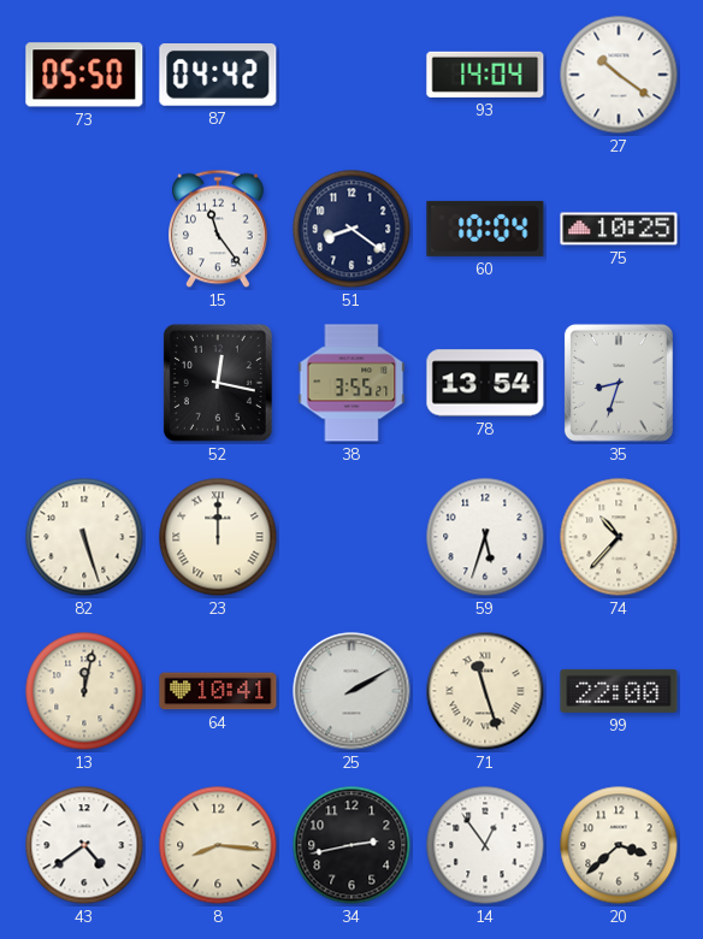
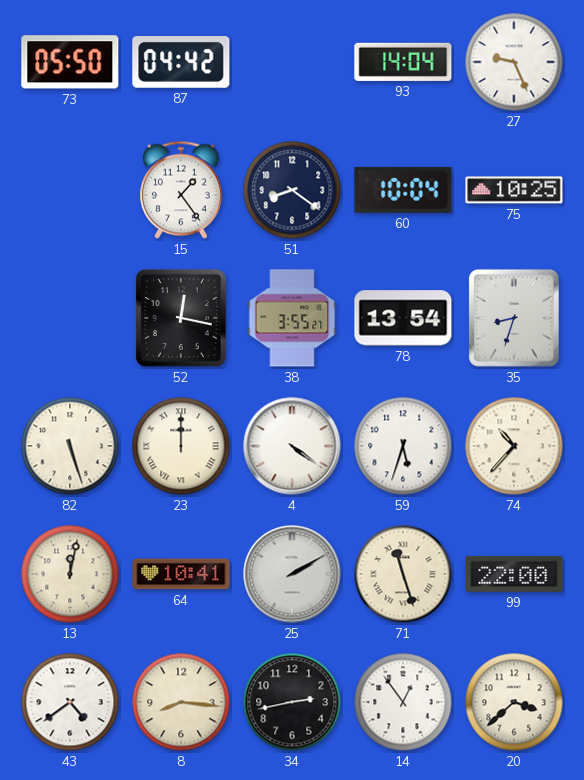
27: 10:21 -> 9:26
15: 11:24 -> 1:24
4: none -> 4:21
